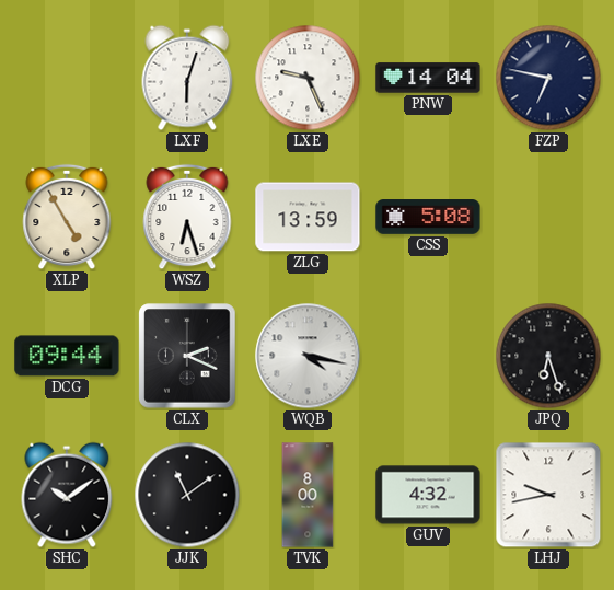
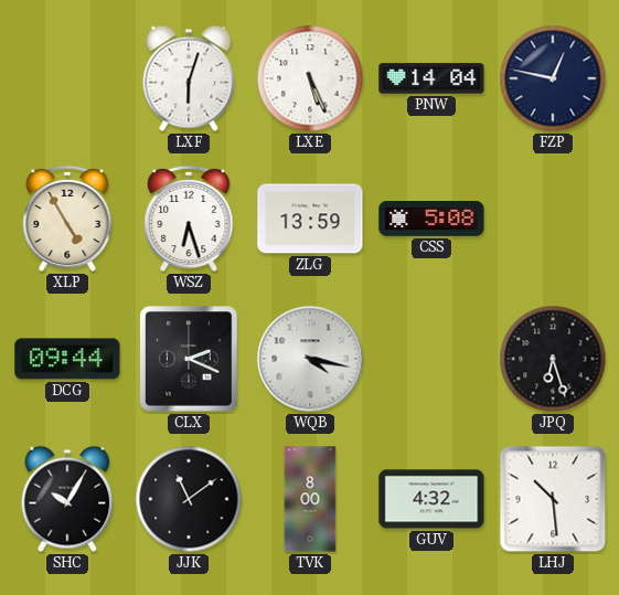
LXE: 9:26 -> 5:26
FZP: 6:47 -> 12:47
SHC: 10:09 -> 10:05
LHJ: 9:43 -> 10:29
